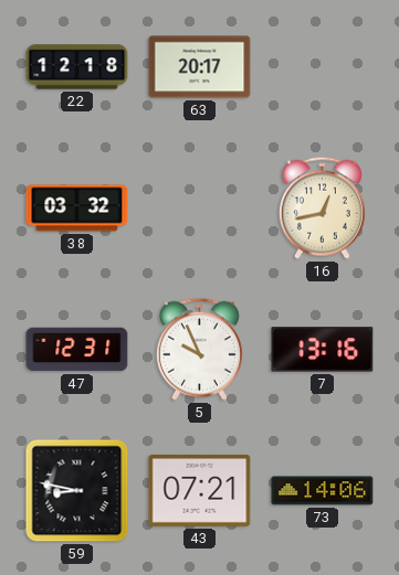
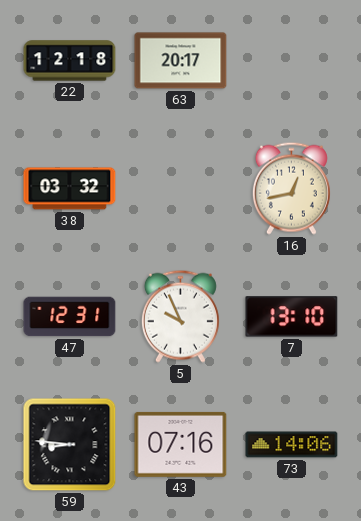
7: 13:16 -> 13:10
59: 8:47 -> 8:46
43: 07:21 -> 07:16
